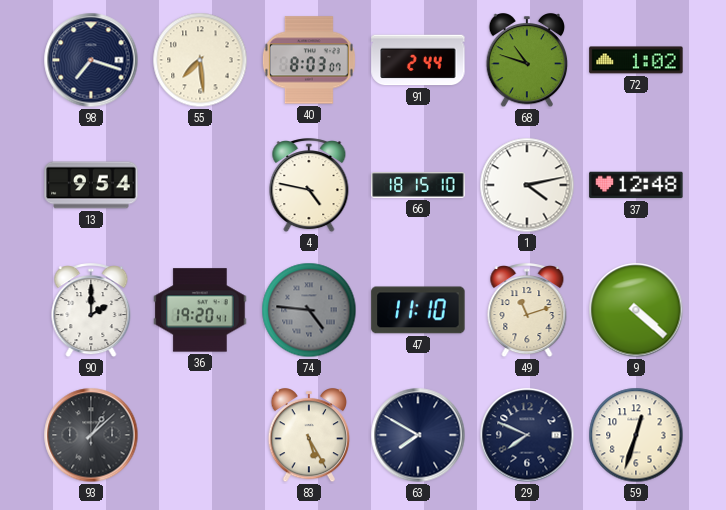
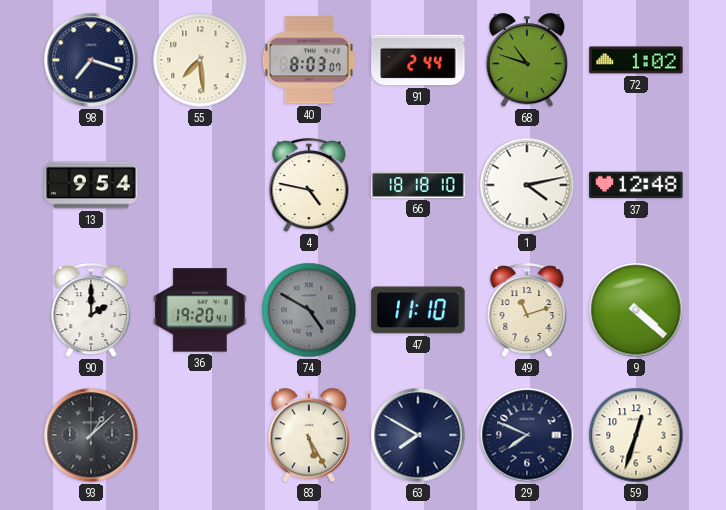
66: 18:15 -> 18:18
74: 4:46 -> 4:50
